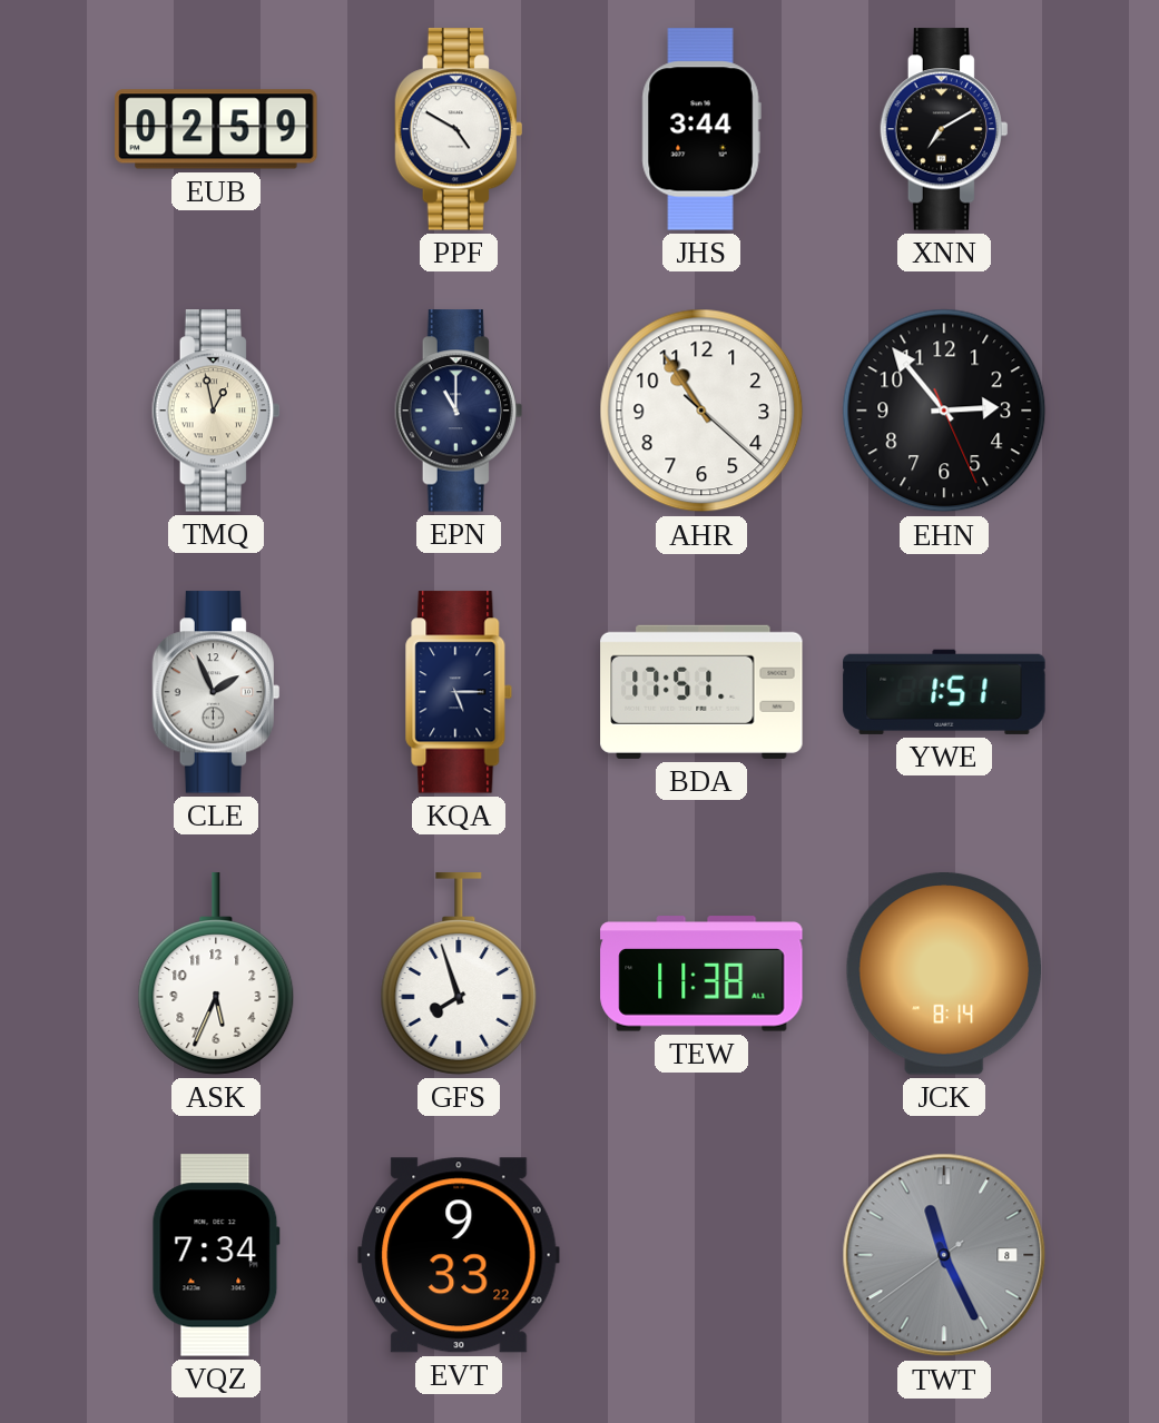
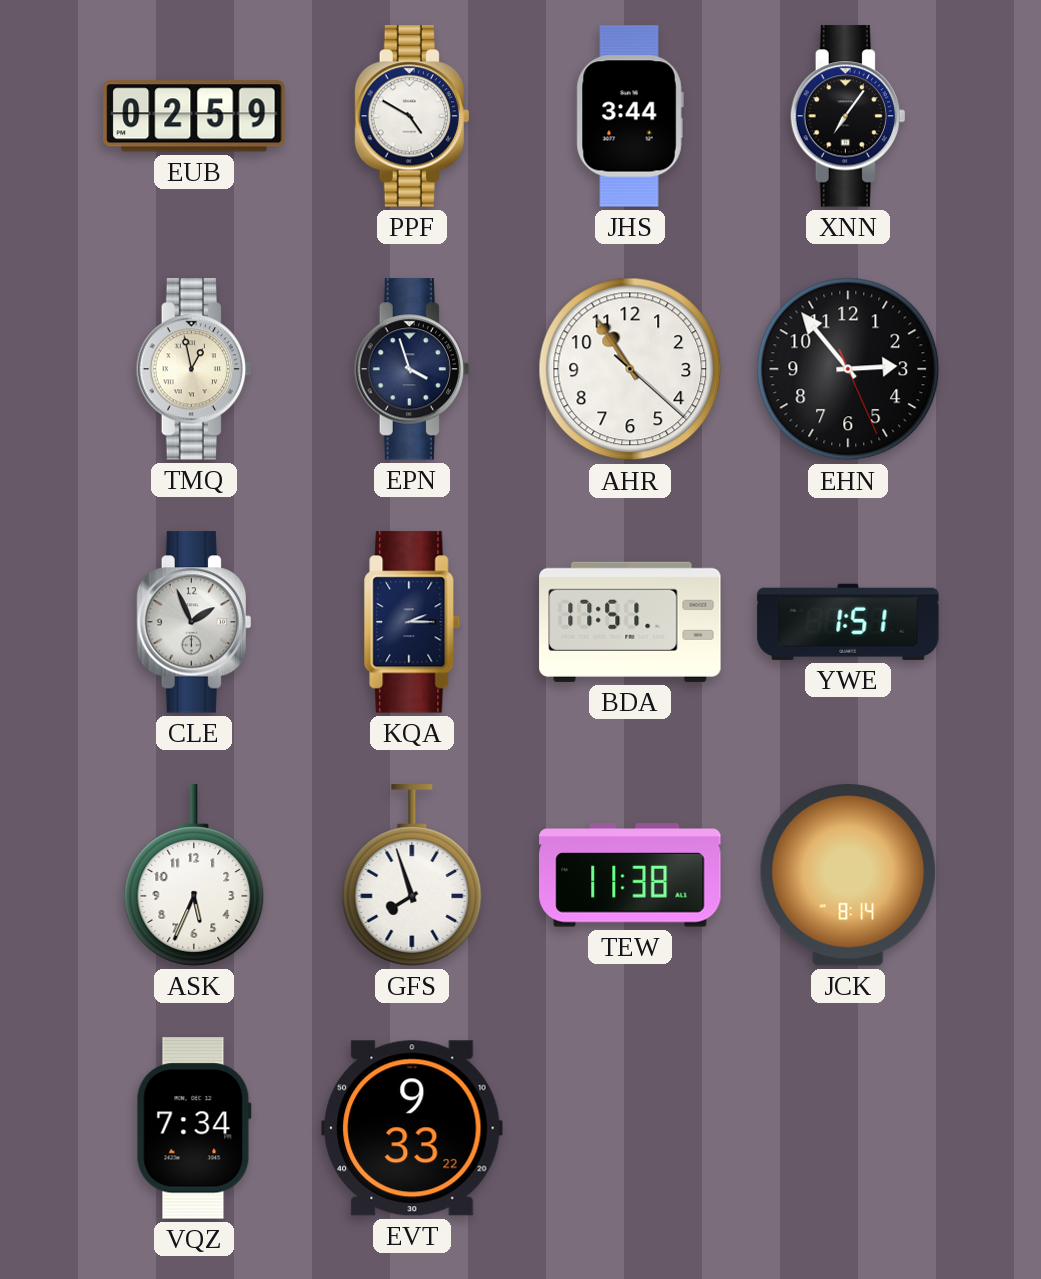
XNN: 7:10 -> 7:06
EPN: 11:00 -> 3:57
KQA: 5:15 -> 2:15
TWT: 11:25 -> none
